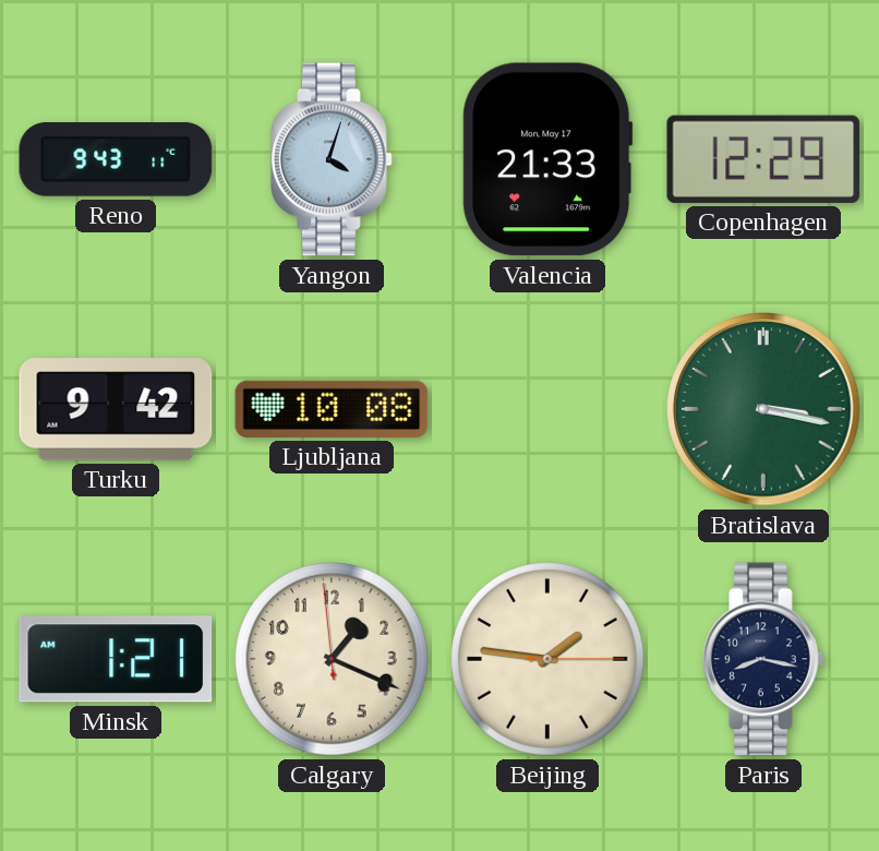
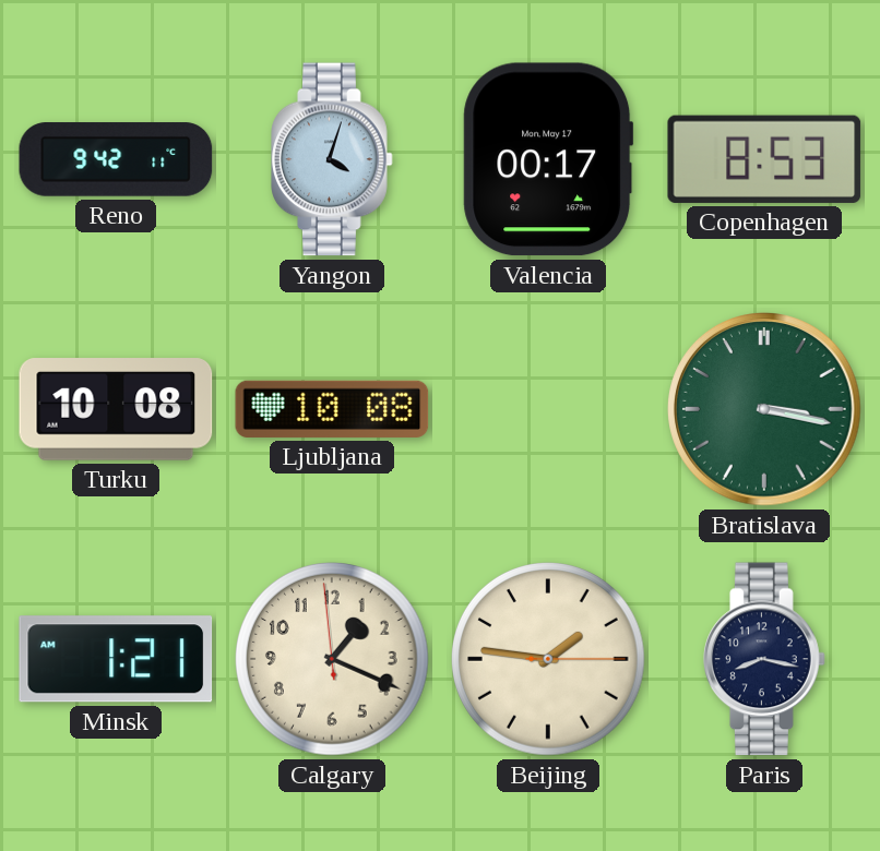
Reno: 9:43 -> 9:42
Valencia: 21:33 -> 00:17
Copenhagen: 12:29 -> 8:53
Turku: 9:42 -> 10:08
